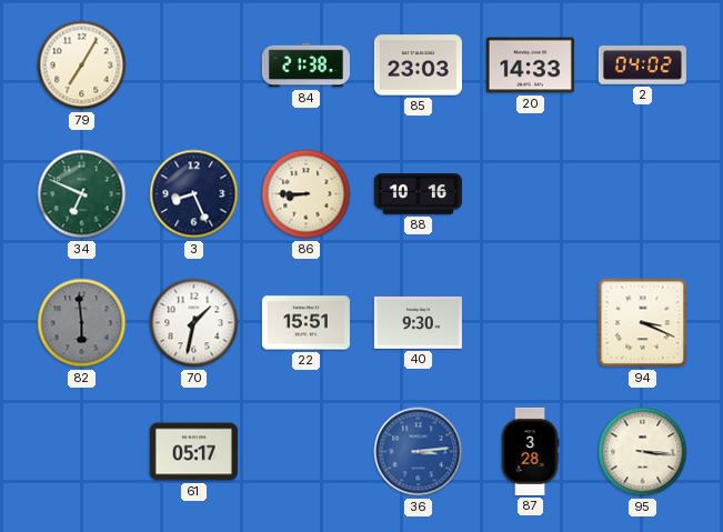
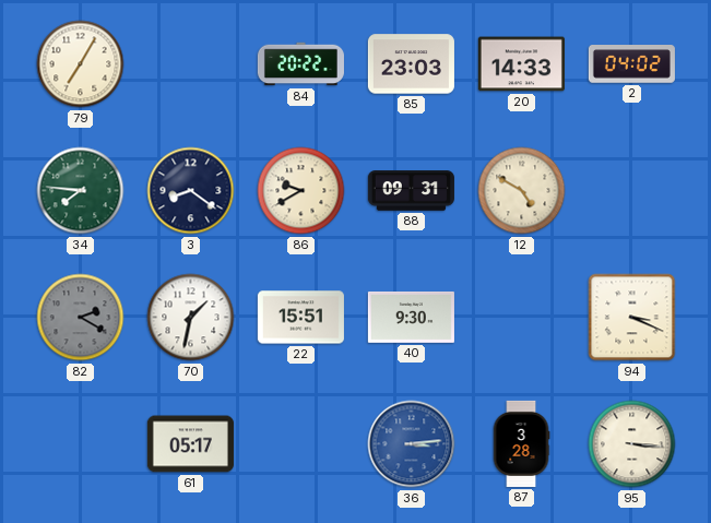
84: 21:38 -> 20:22
34: 6:49 -> 7:46
3: 8:26 -> 8:21
86: 8:45 -> 9:40
88: 10:16 -> 09:31
12: none -> 4:50
82: 5:59 -> 2:20
